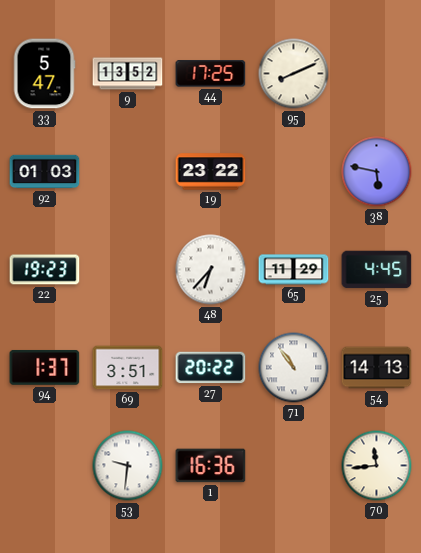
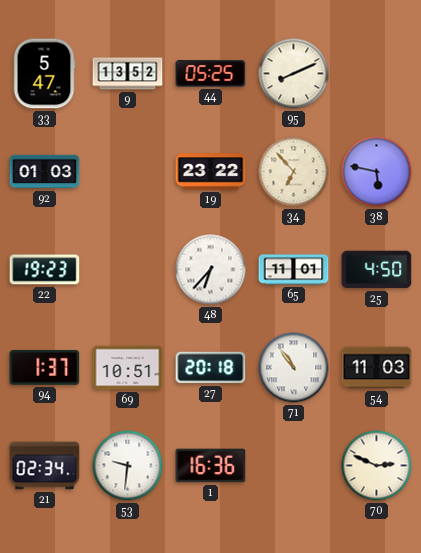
44: 17:25 -> 05:25
34: none -> 6:53
65: 11:29 -> 11:01
25: 4:45 -> 4:50
69: 3:51 -> 10:51
27: 20:22 -> 20:18
54: 14:13 -> 11:03
21: none -> 02:34
70: 11:44 -> 2:49
